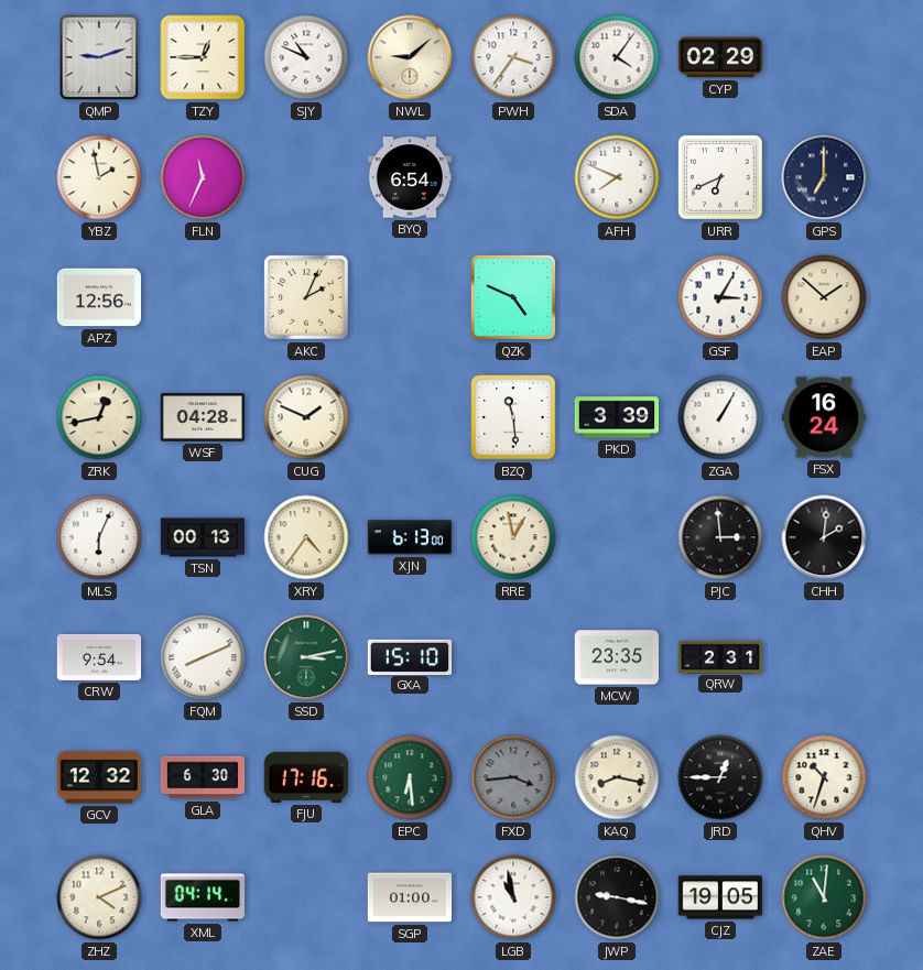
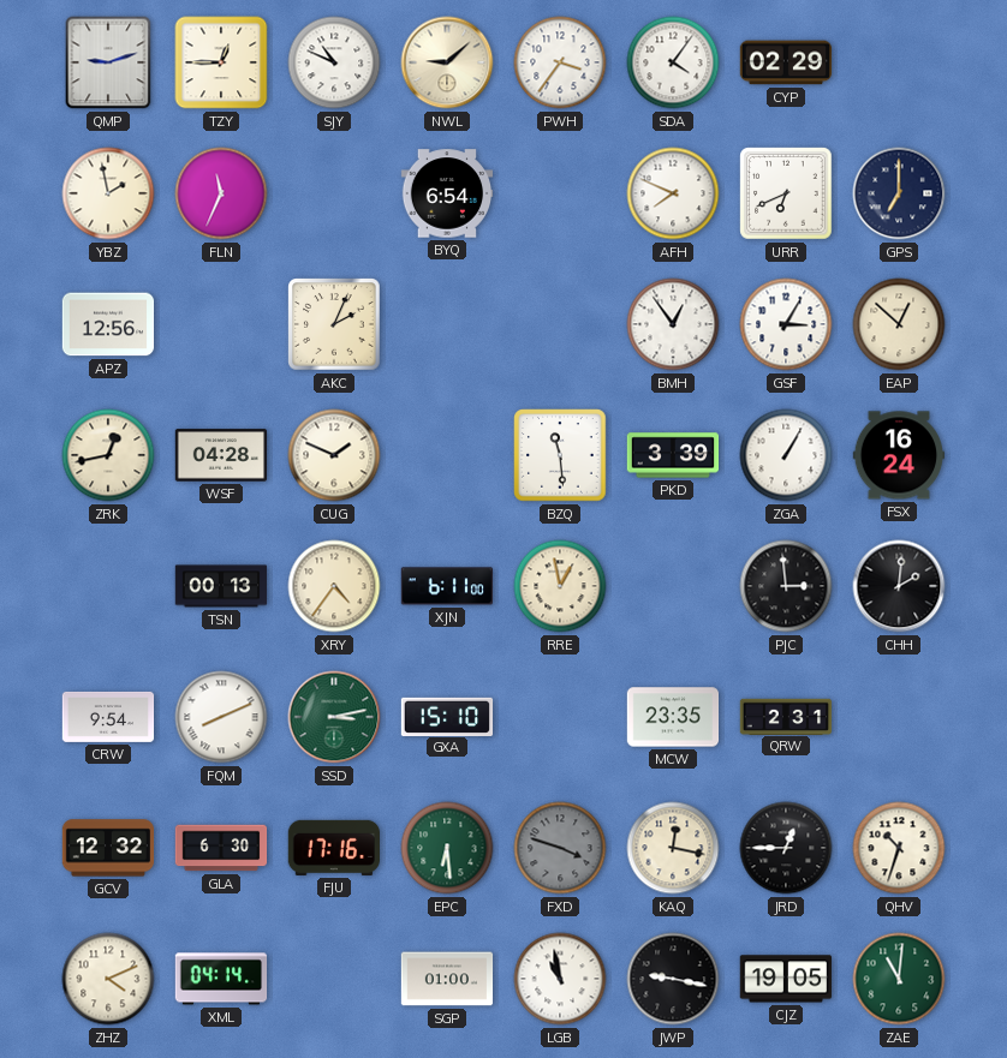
QZK: 4:49 -> none
BMH: none -> 12:54
EAP: 1:52 -> 12:52
MLS: 6:04 -> none
XJN: 6:13 -> 6:11
FXD: 3:44 -> 3:48
KAQ: 8:17 -> 12:17
